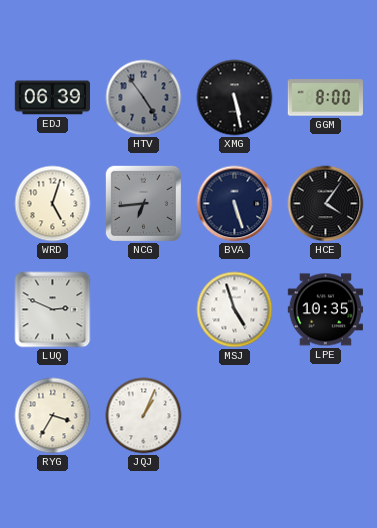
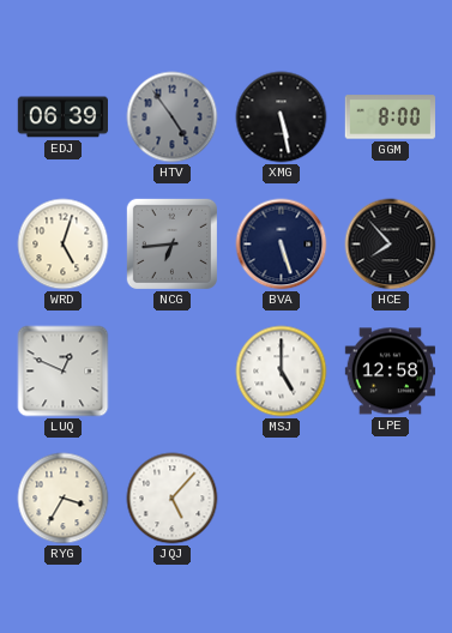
HCE: 4:06 -> 7:53
LUQ: 2:49 -> 12:49
MSJ: 4:57 -> 5:00
LPE: 10:35 -> 12:58
JQJ: 1:04 -> 5:07
